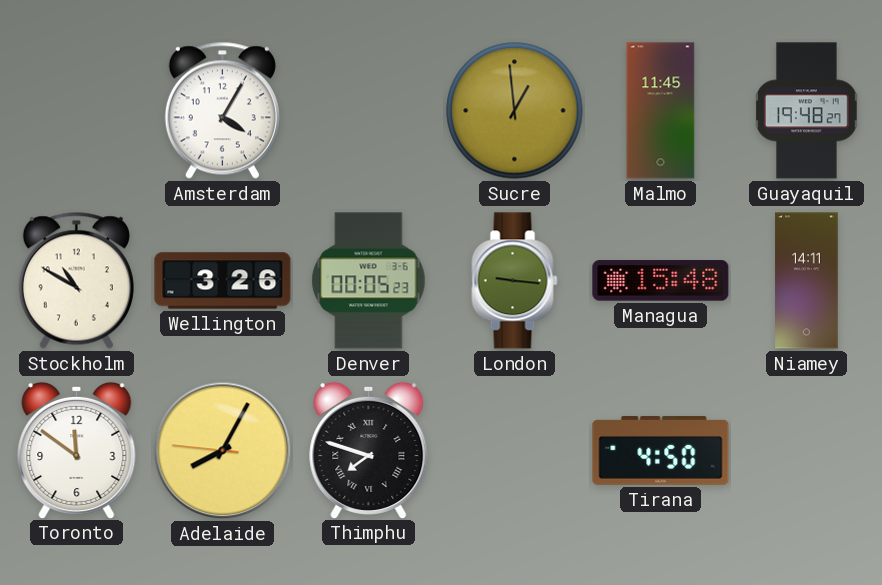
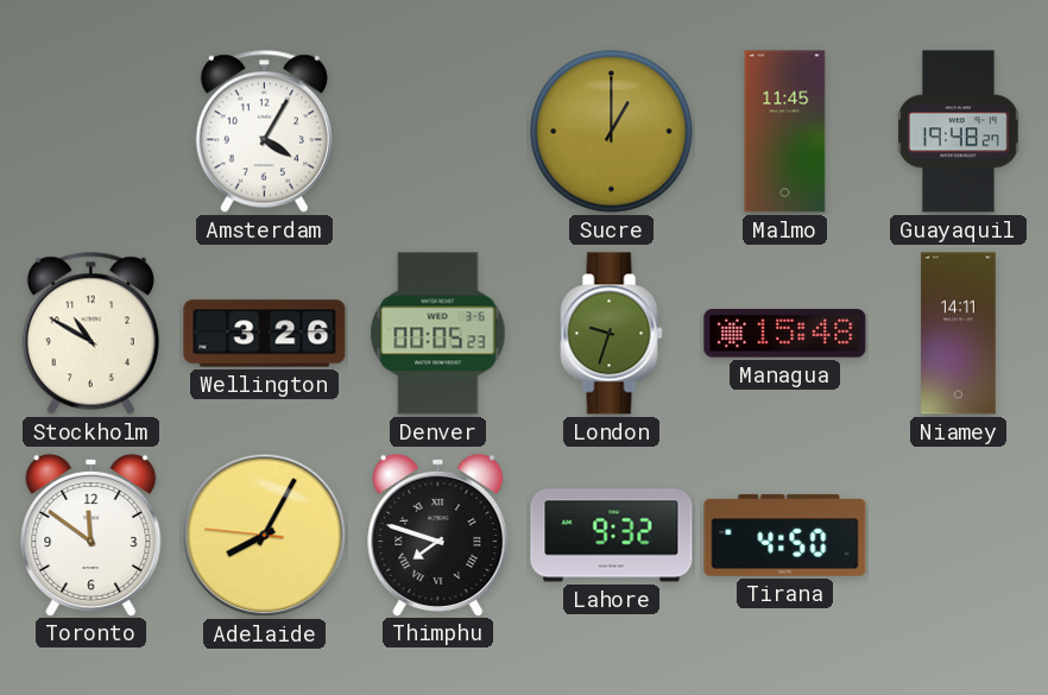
Sucre: 12:59 -> 1:00
London: 9:16 -> 9:33
Lahore: none -> 9:32
